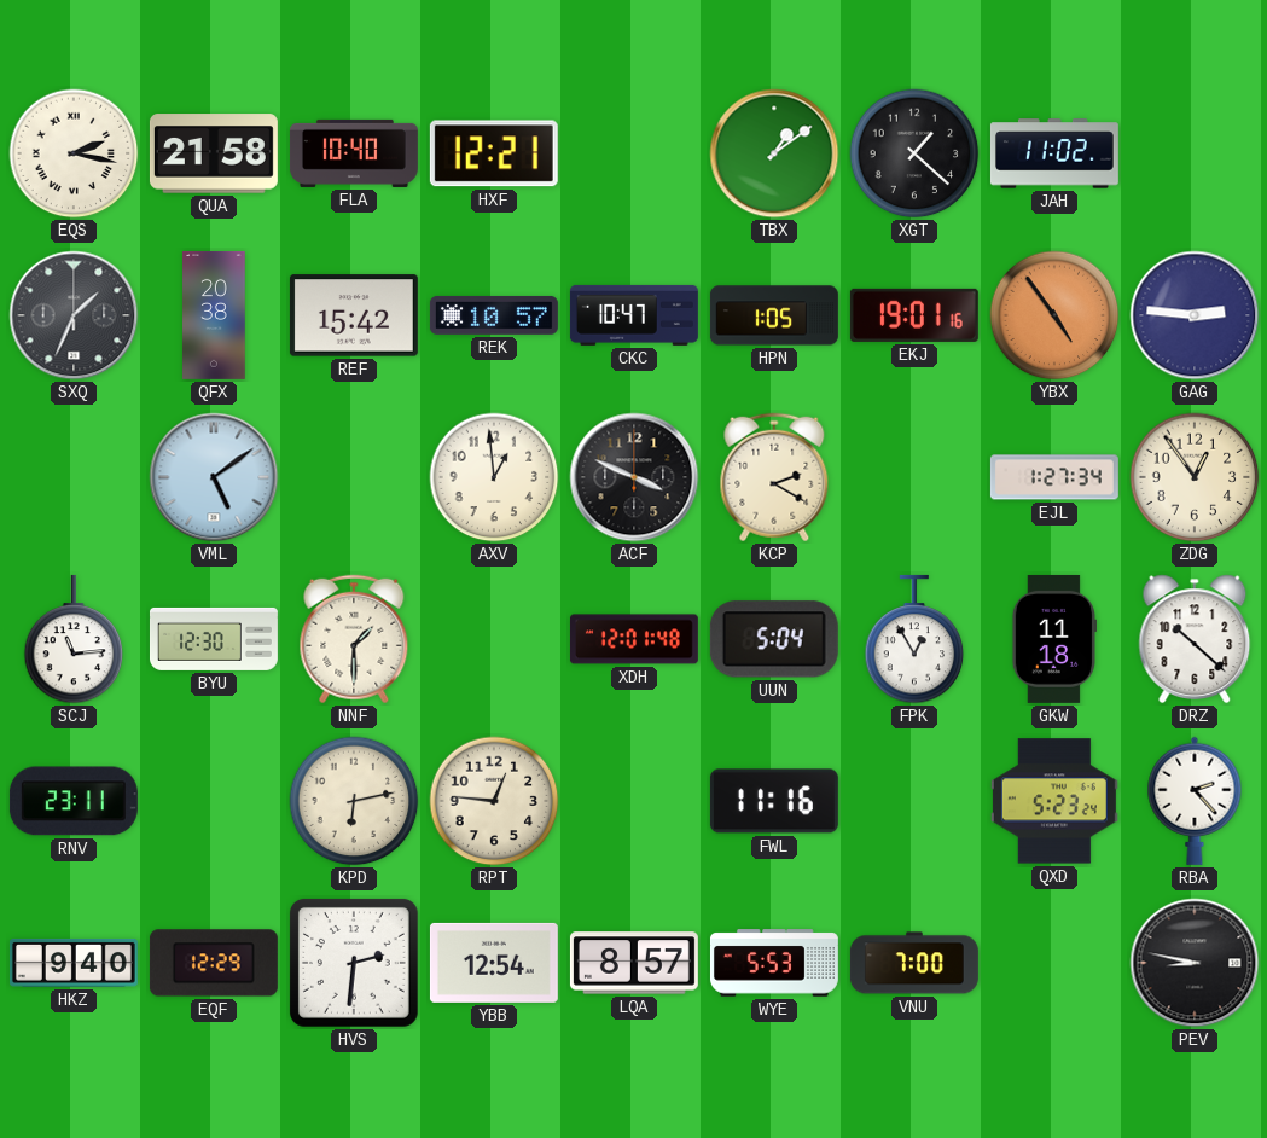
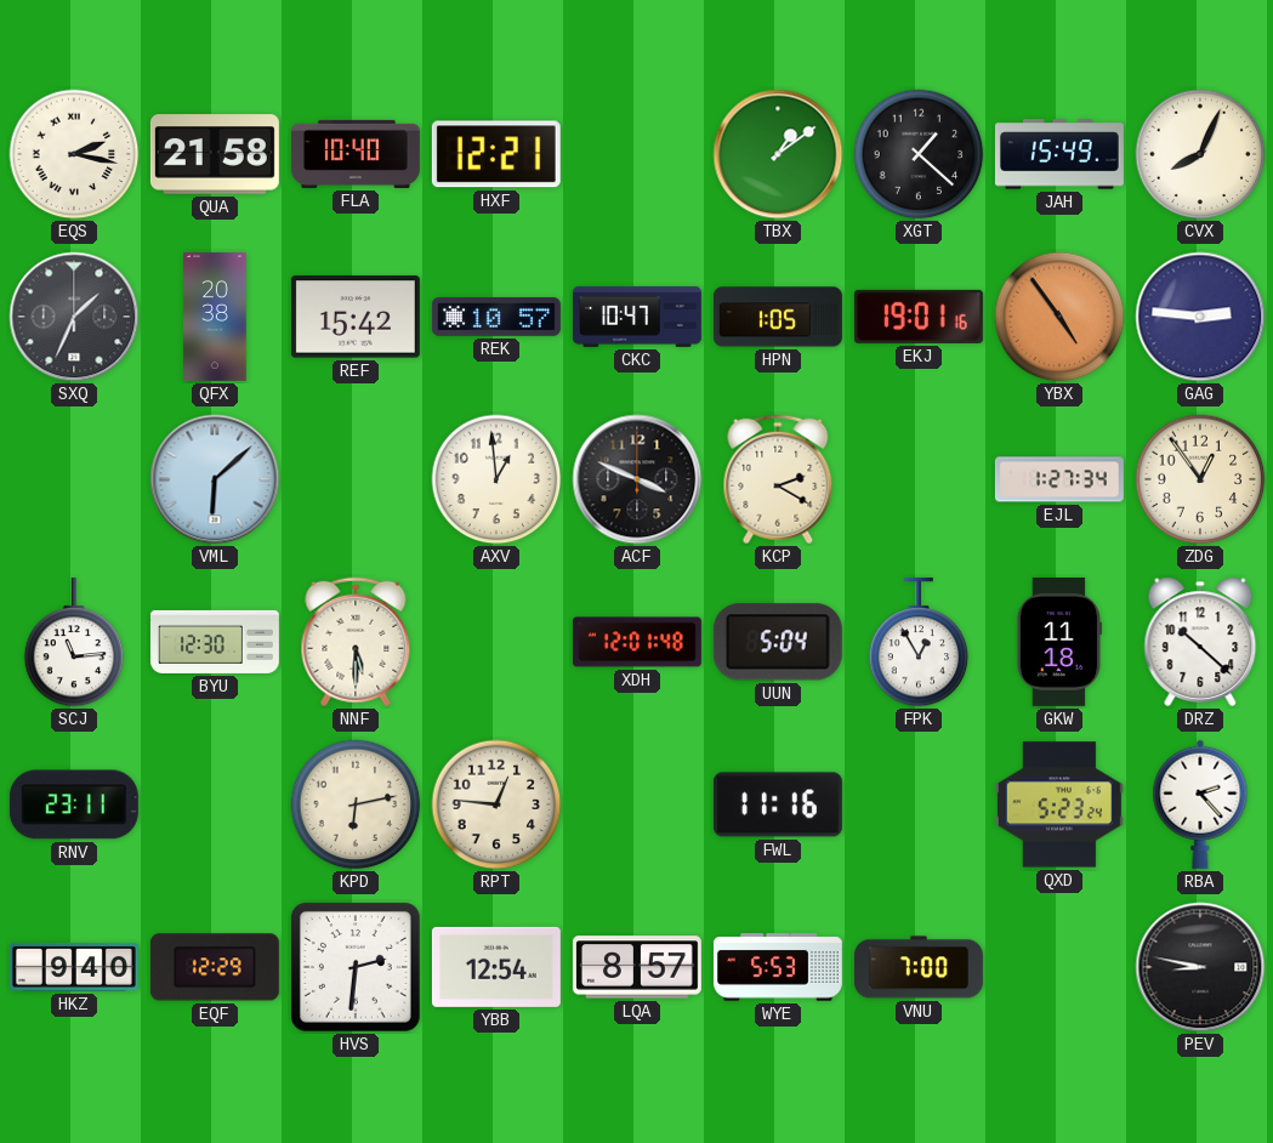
JAH: 11:02 -> 15:49
CVX: none -> 8:04
VML: 5:09 -> 6:08
NNF: 1:30 -> 5:30
